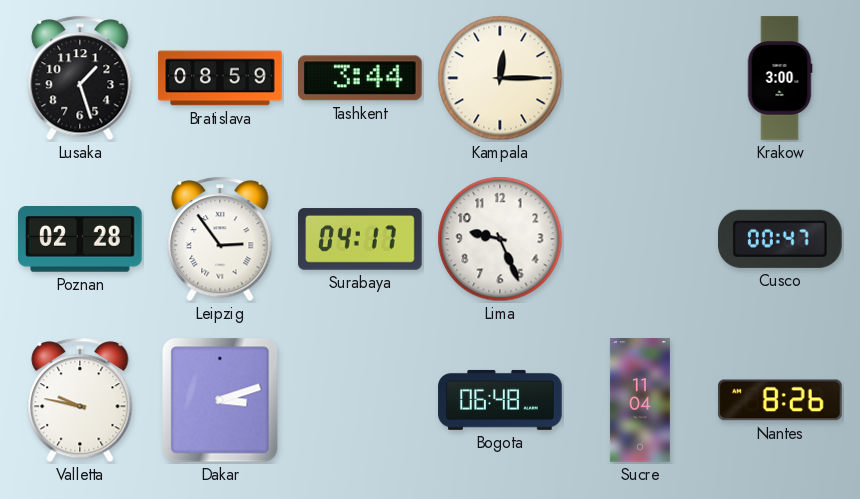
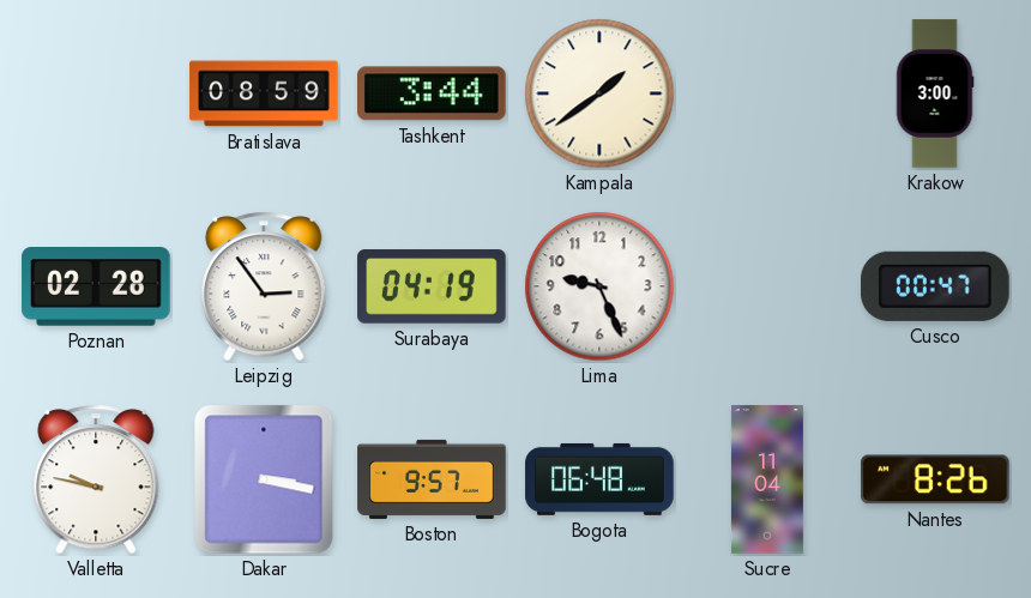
Lusaka: 1:27 -> none
Kampala: 12:15 -> 1:39
Surabaya: 04:17 -> 04:19
Dakar: 3:12 -> 3:17
Boston: none -> 9:57
